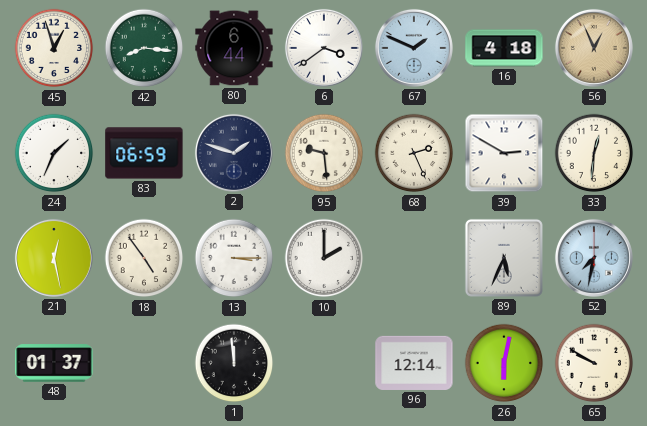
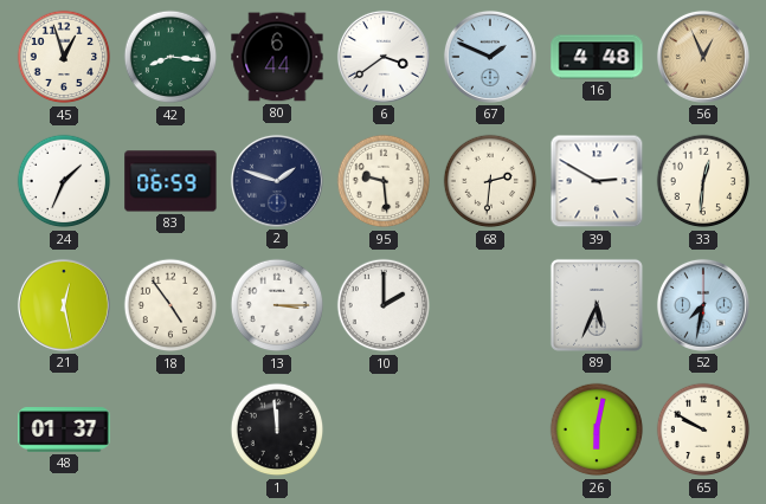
16: 4:18 -> 4:48
68: 2:26 -> 2:31
96: 12:14 -> none
